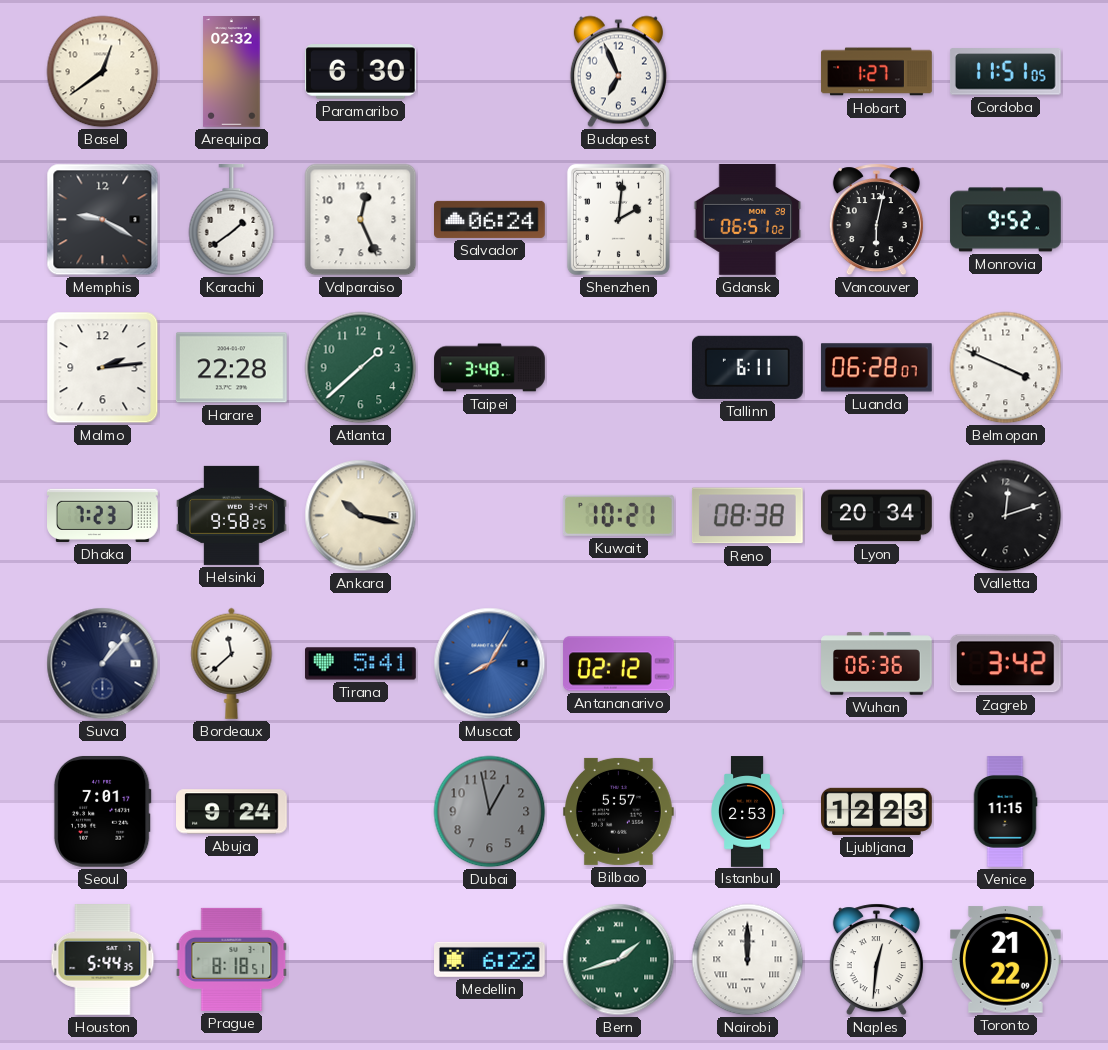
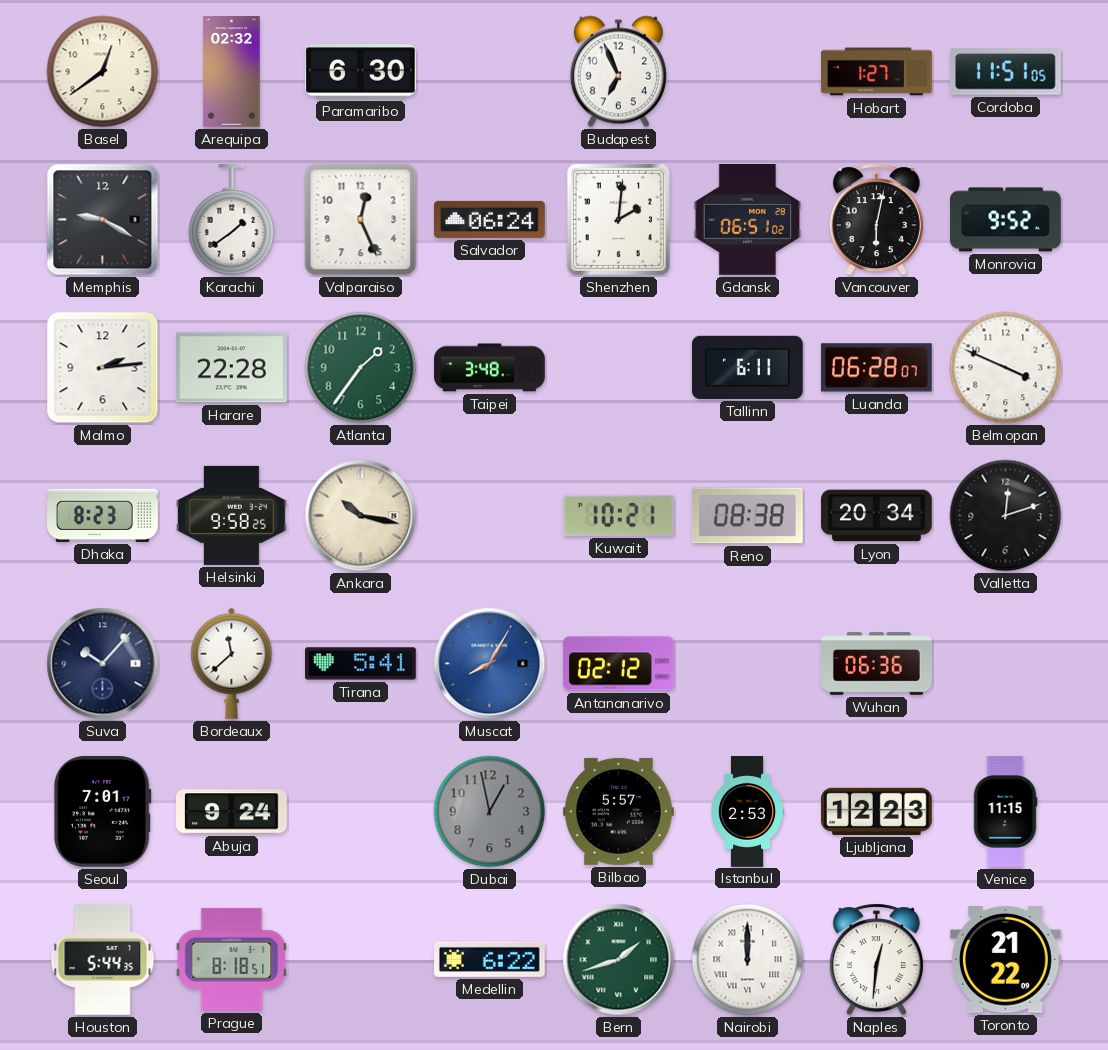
Atlanta: 1:38 -> 1:36
Dhaka: 7:23 -> 8:23
Suva: 1:07 -> 10:07
Zagreb: 3:42 -> none
